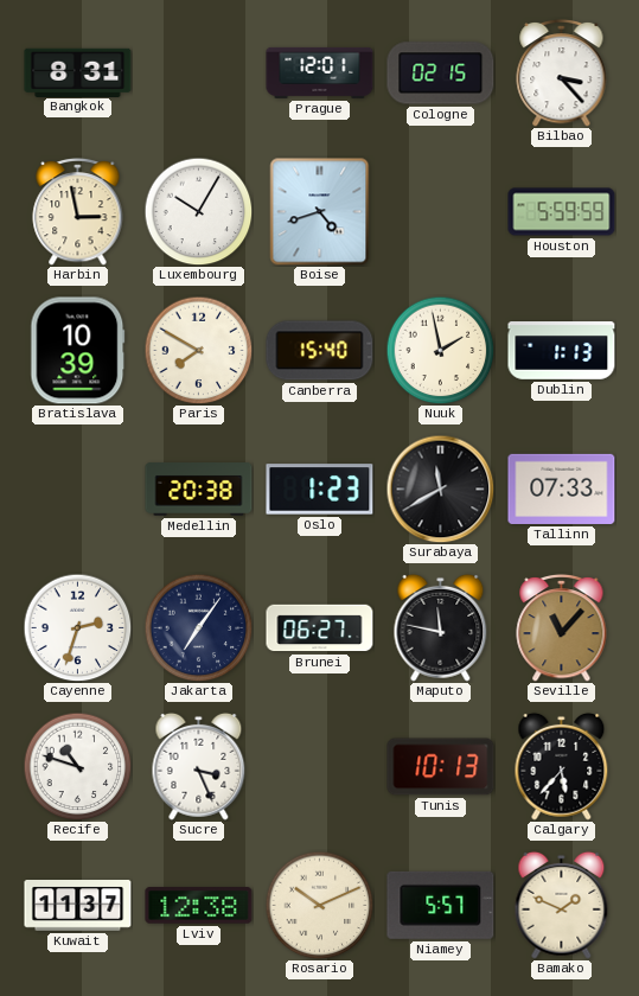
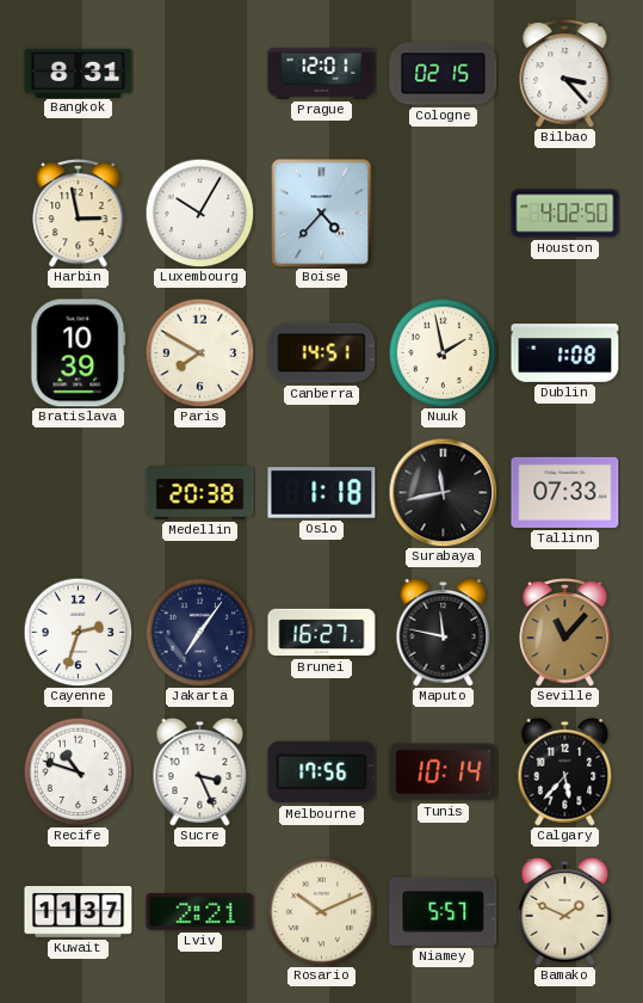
Boise: 4:42 -> 4:37
Houston: 5:59 -> 4:02
Canberra: 15:40 -> 14:51
Dublin: 1:13 -> 1:08
Oslo: 1:23 -> 1:18
Surabaya: 11:40 -> 11:43
Brunei: 06:27 -> 16:27
Melbourne: none -> 17:56
Tunis: 10:13 -> 10:14
Lviv: 12:38 -> 2:21
